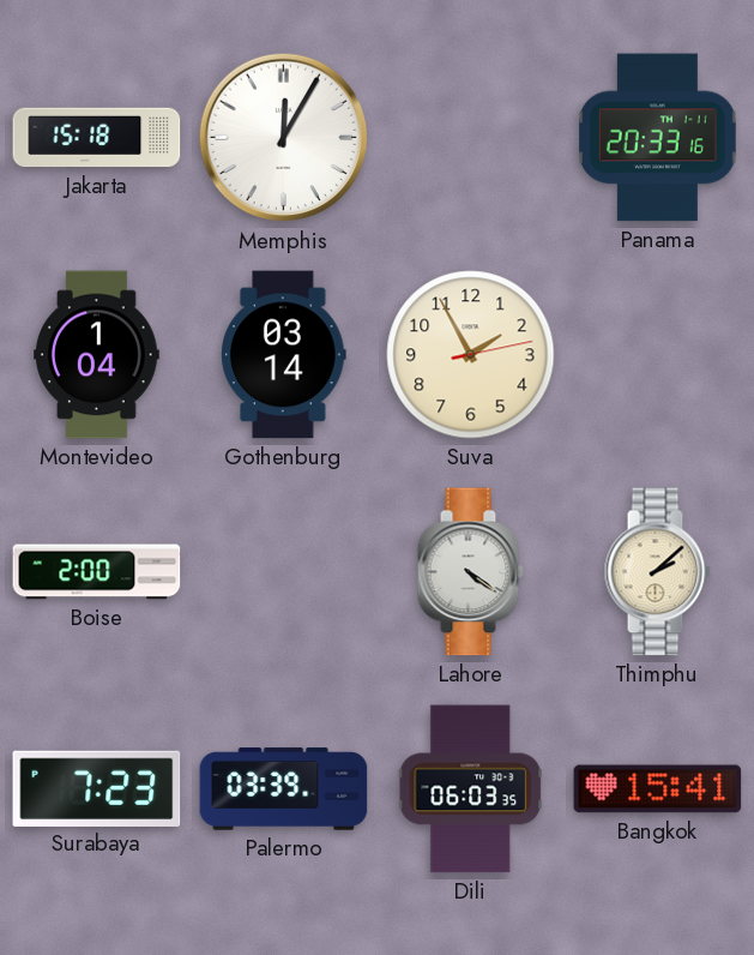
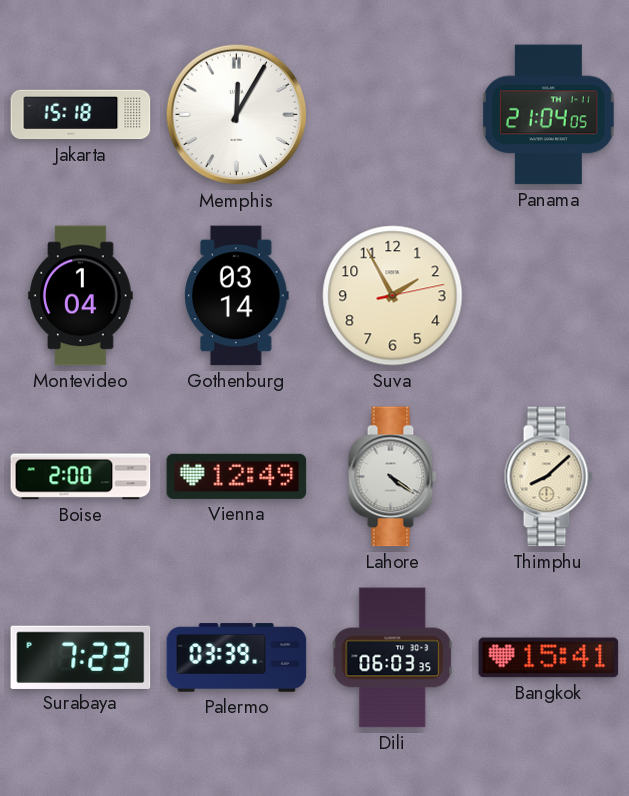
Panama: 20:33 -> 21:04
Vienna: none -> 12:49
Thimphu: 2:08 -> 8:08
